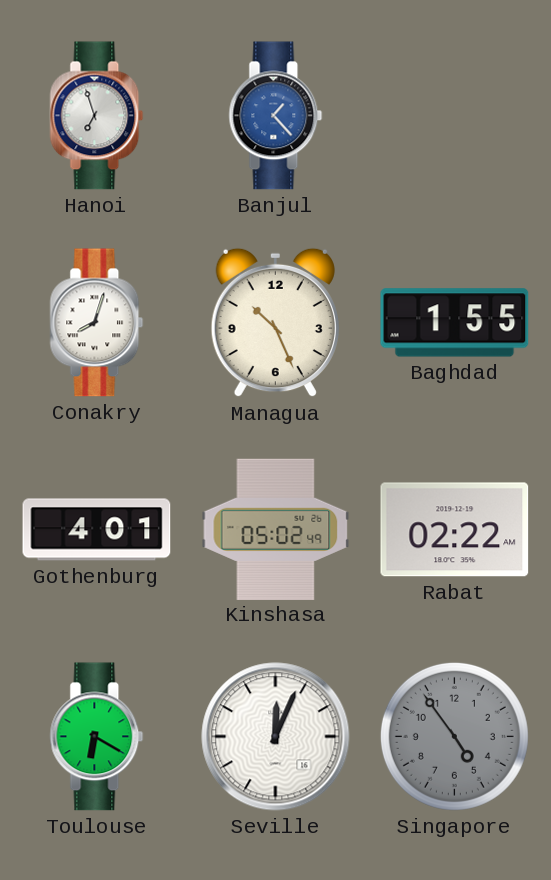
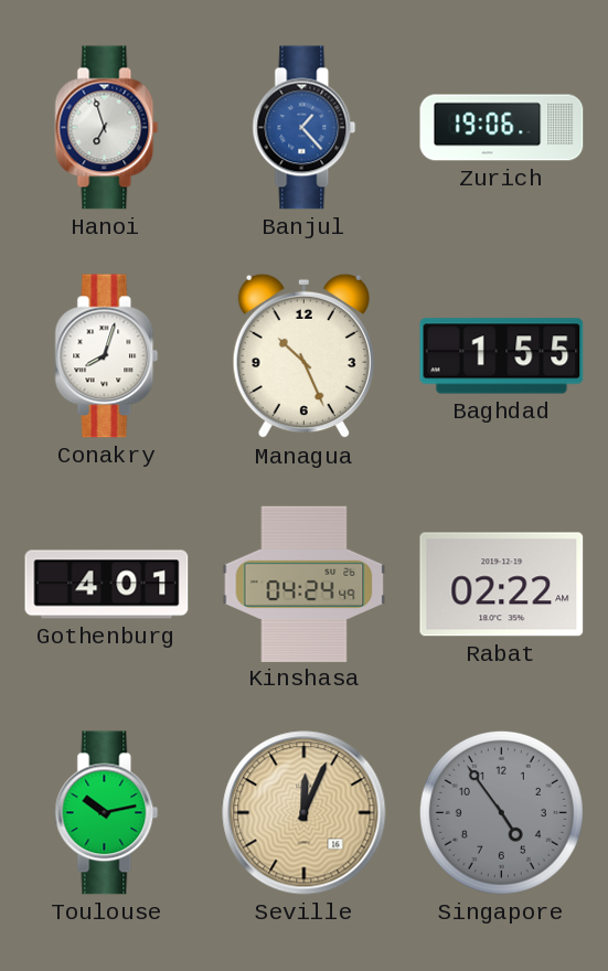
Zurich: none -> 19:06
Kinshasa: 05:02 -> 04:24
Toulouse: 6:20 -> 10:13
Seville dial: white -> champagne
